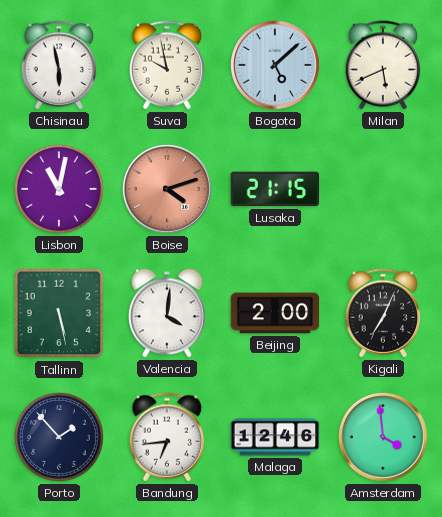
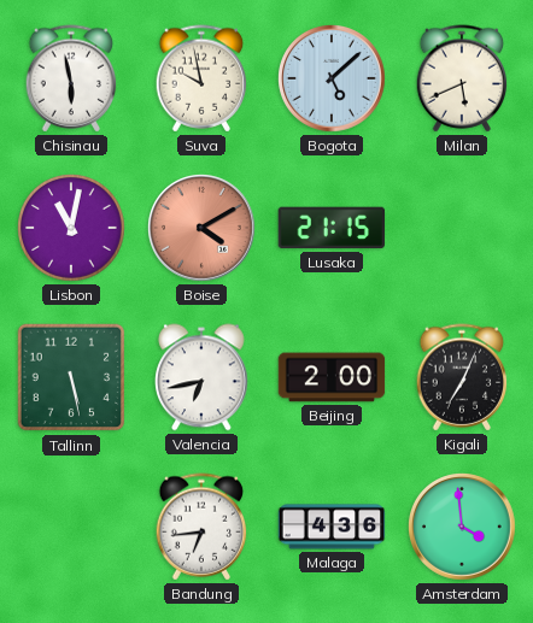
Boise: 4:12 -> 4:10
Valencia: 4:01 -> 6:43
Porto: 1:53 -> none
Malaga: 12:46 -> 4:36
